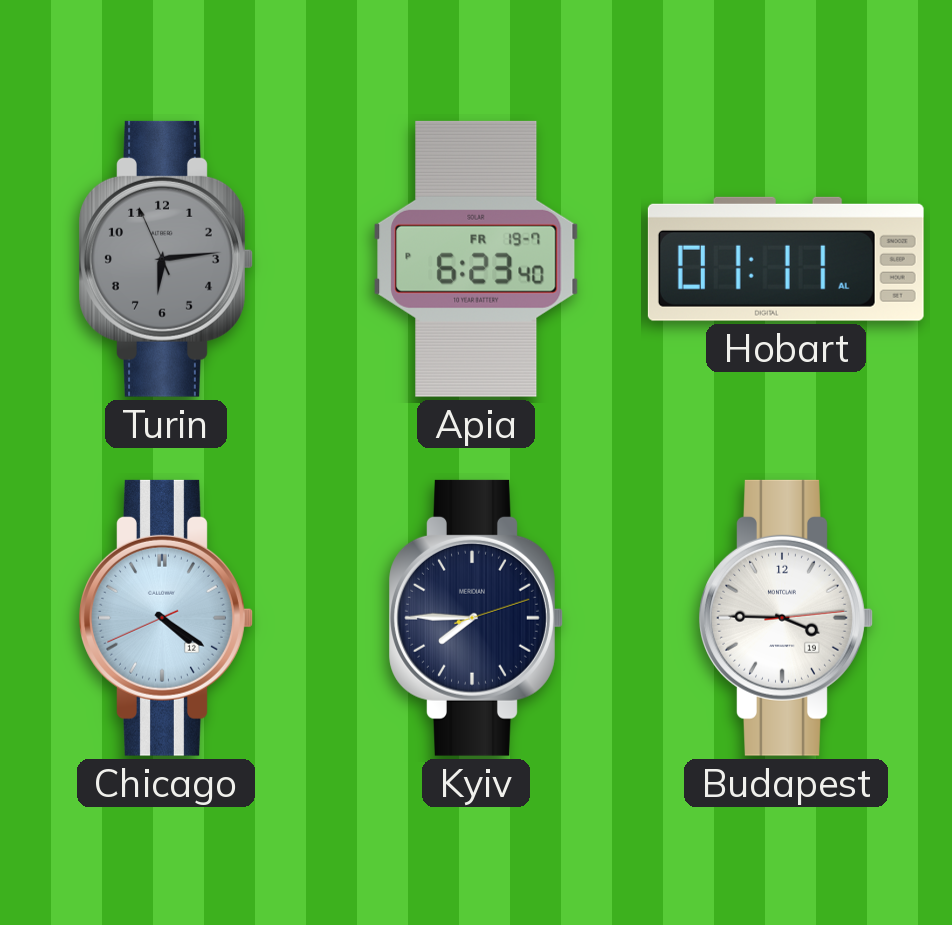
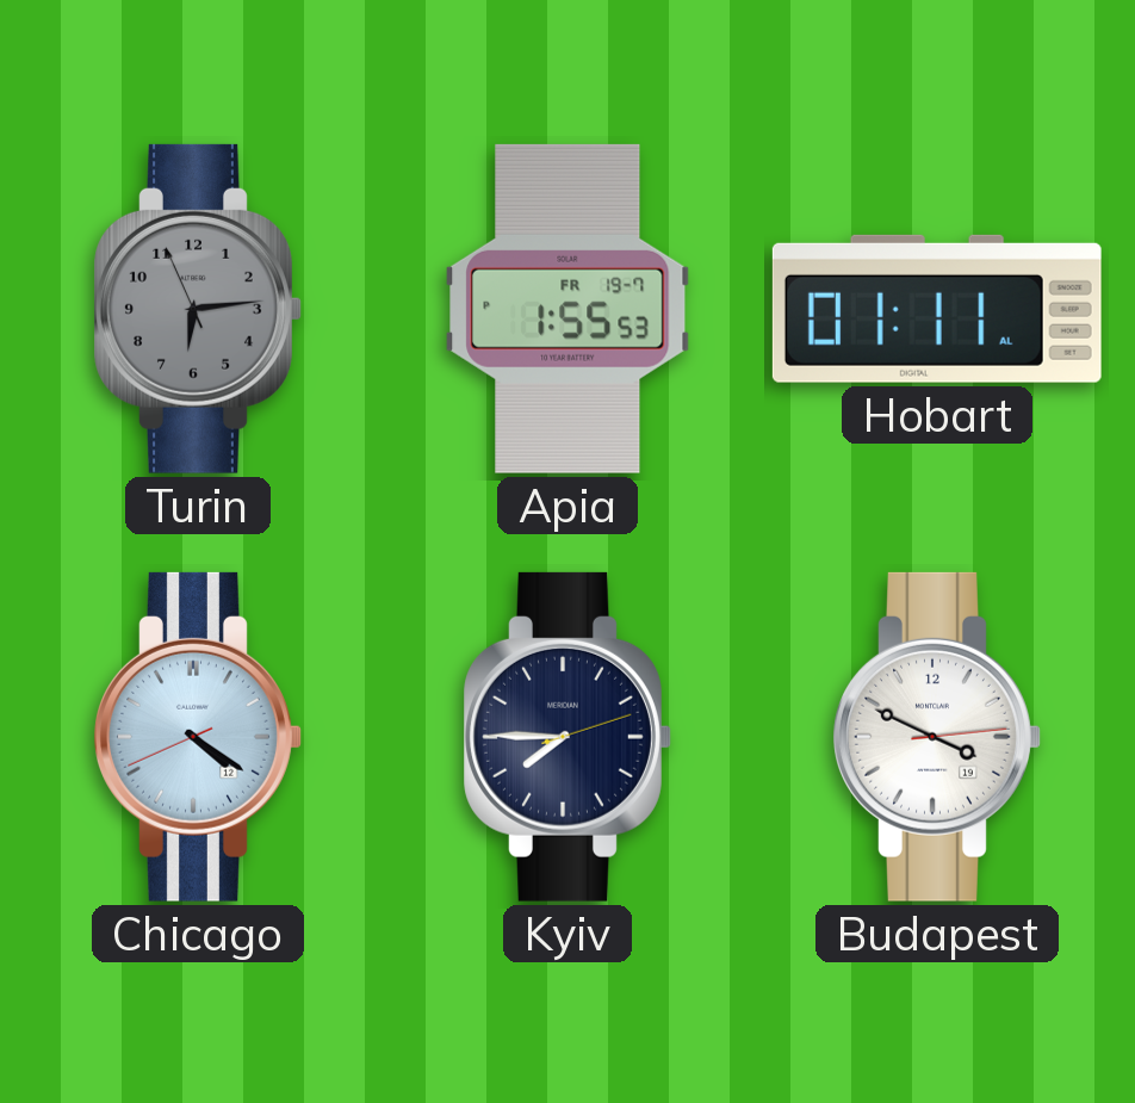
Apia: 6:23 -> 1:55
Budapest: 3:45 -> 3:49
